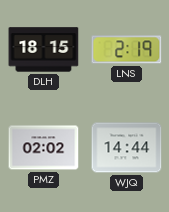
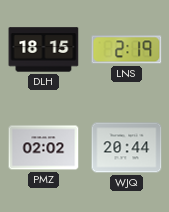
WJQ: 14:44 -> 20:44
